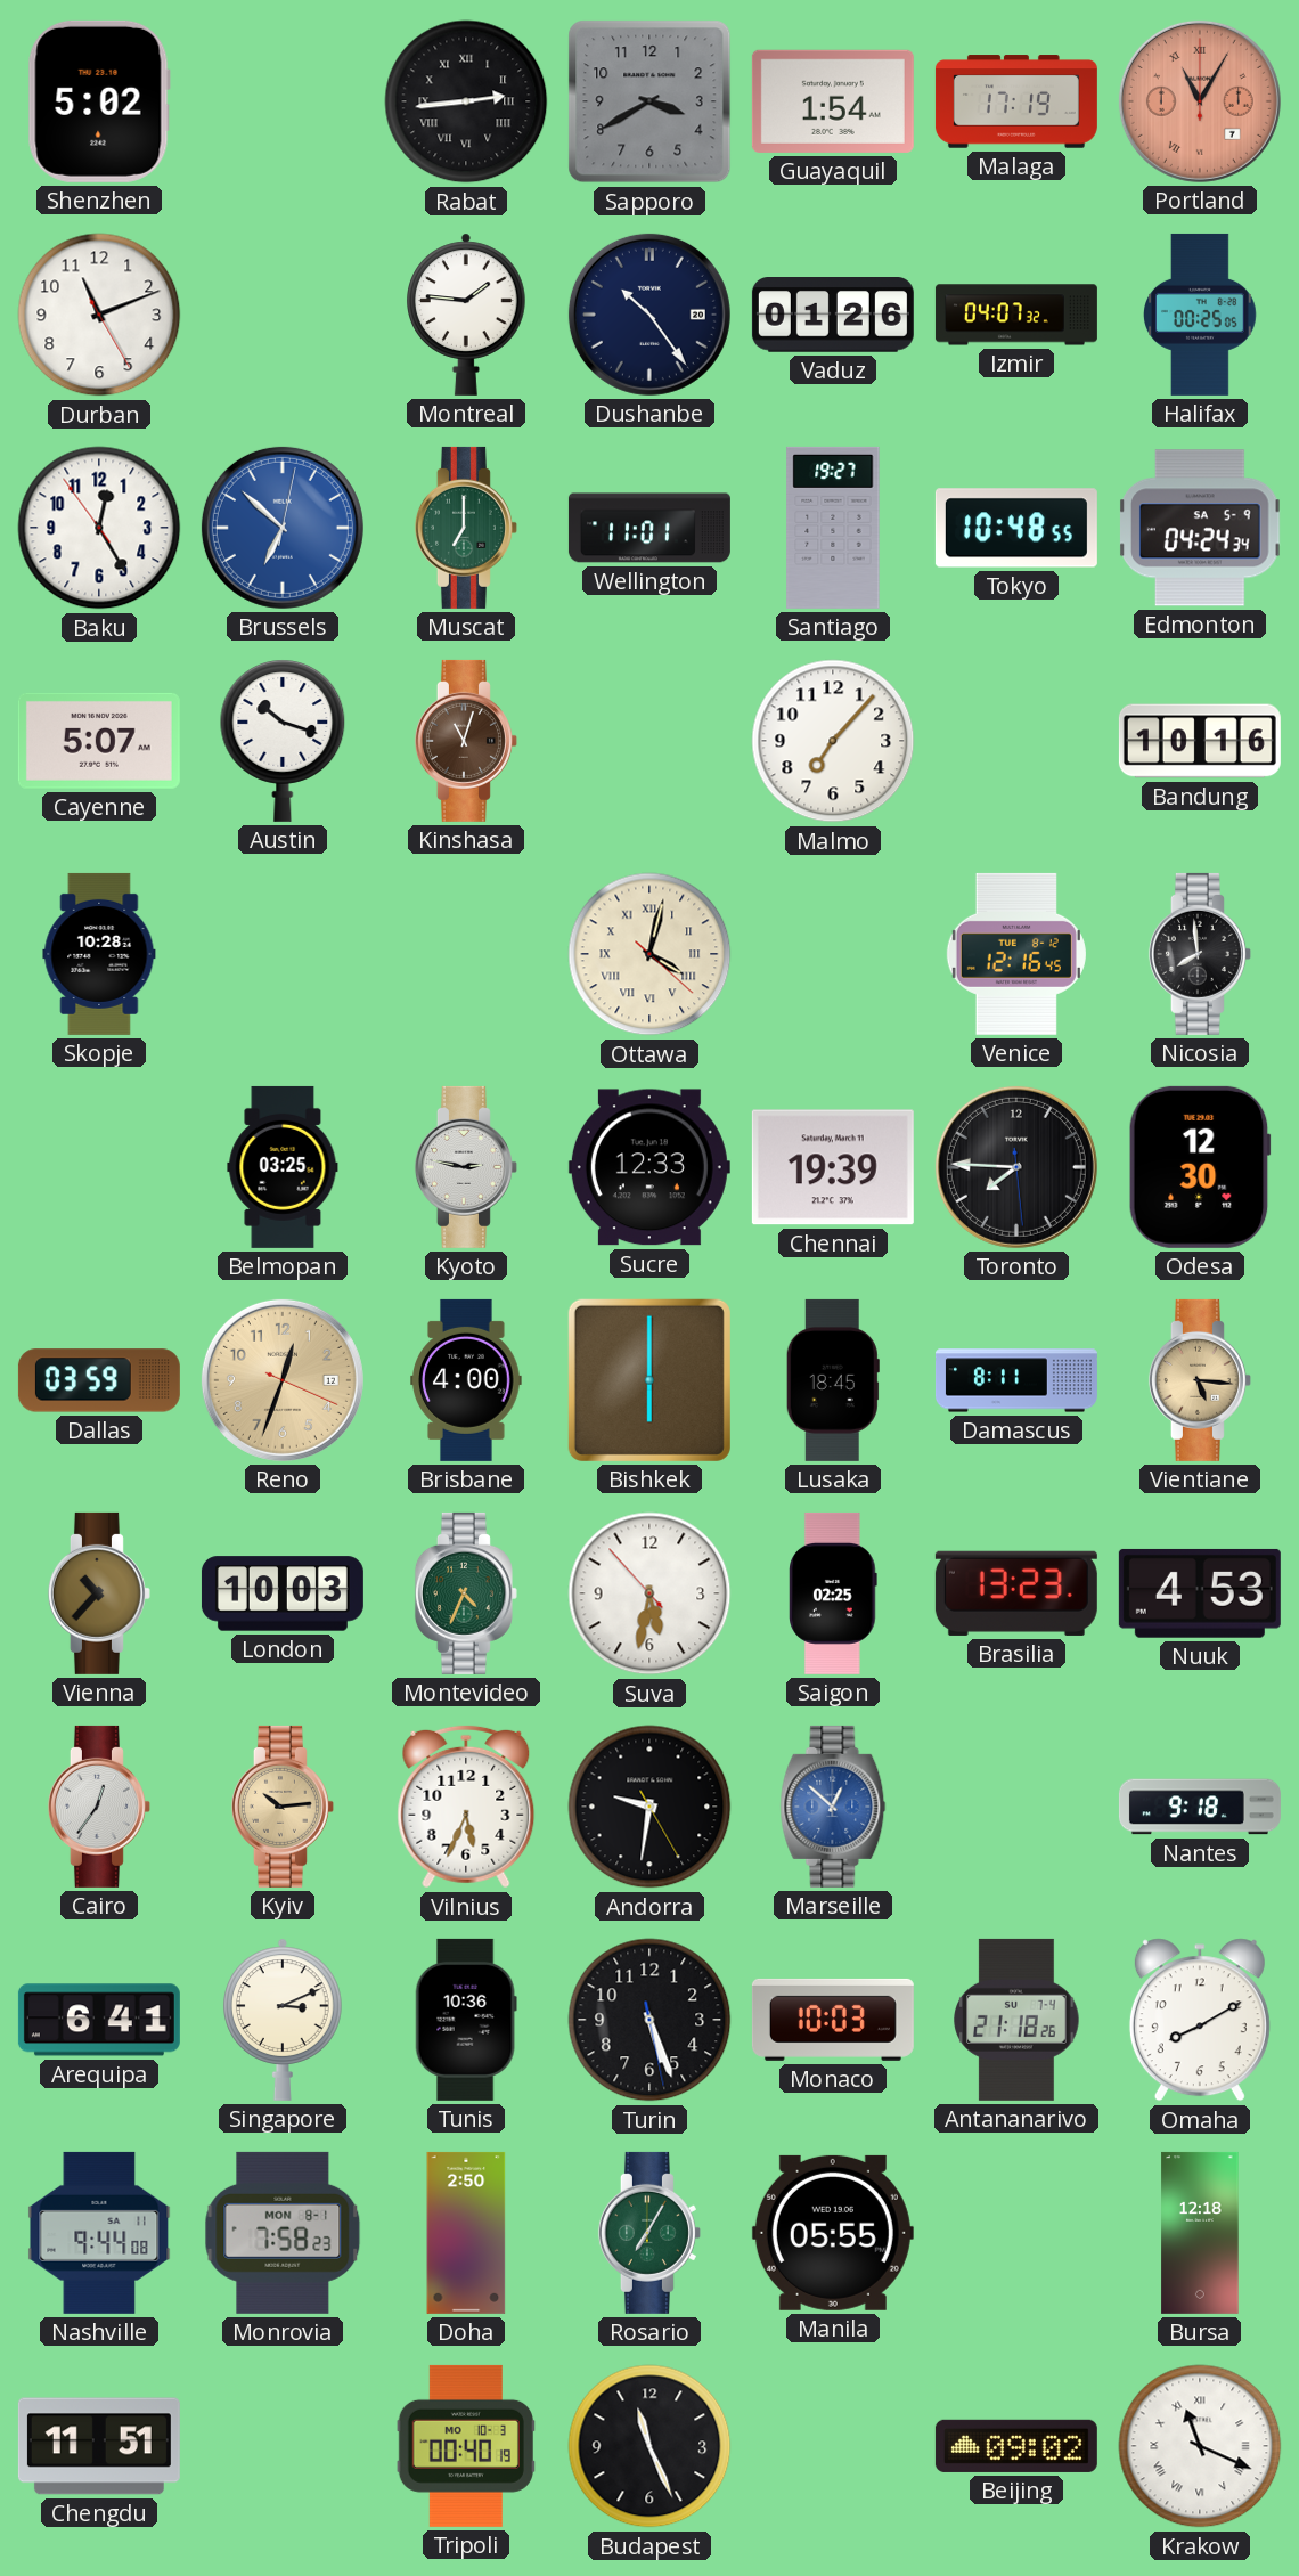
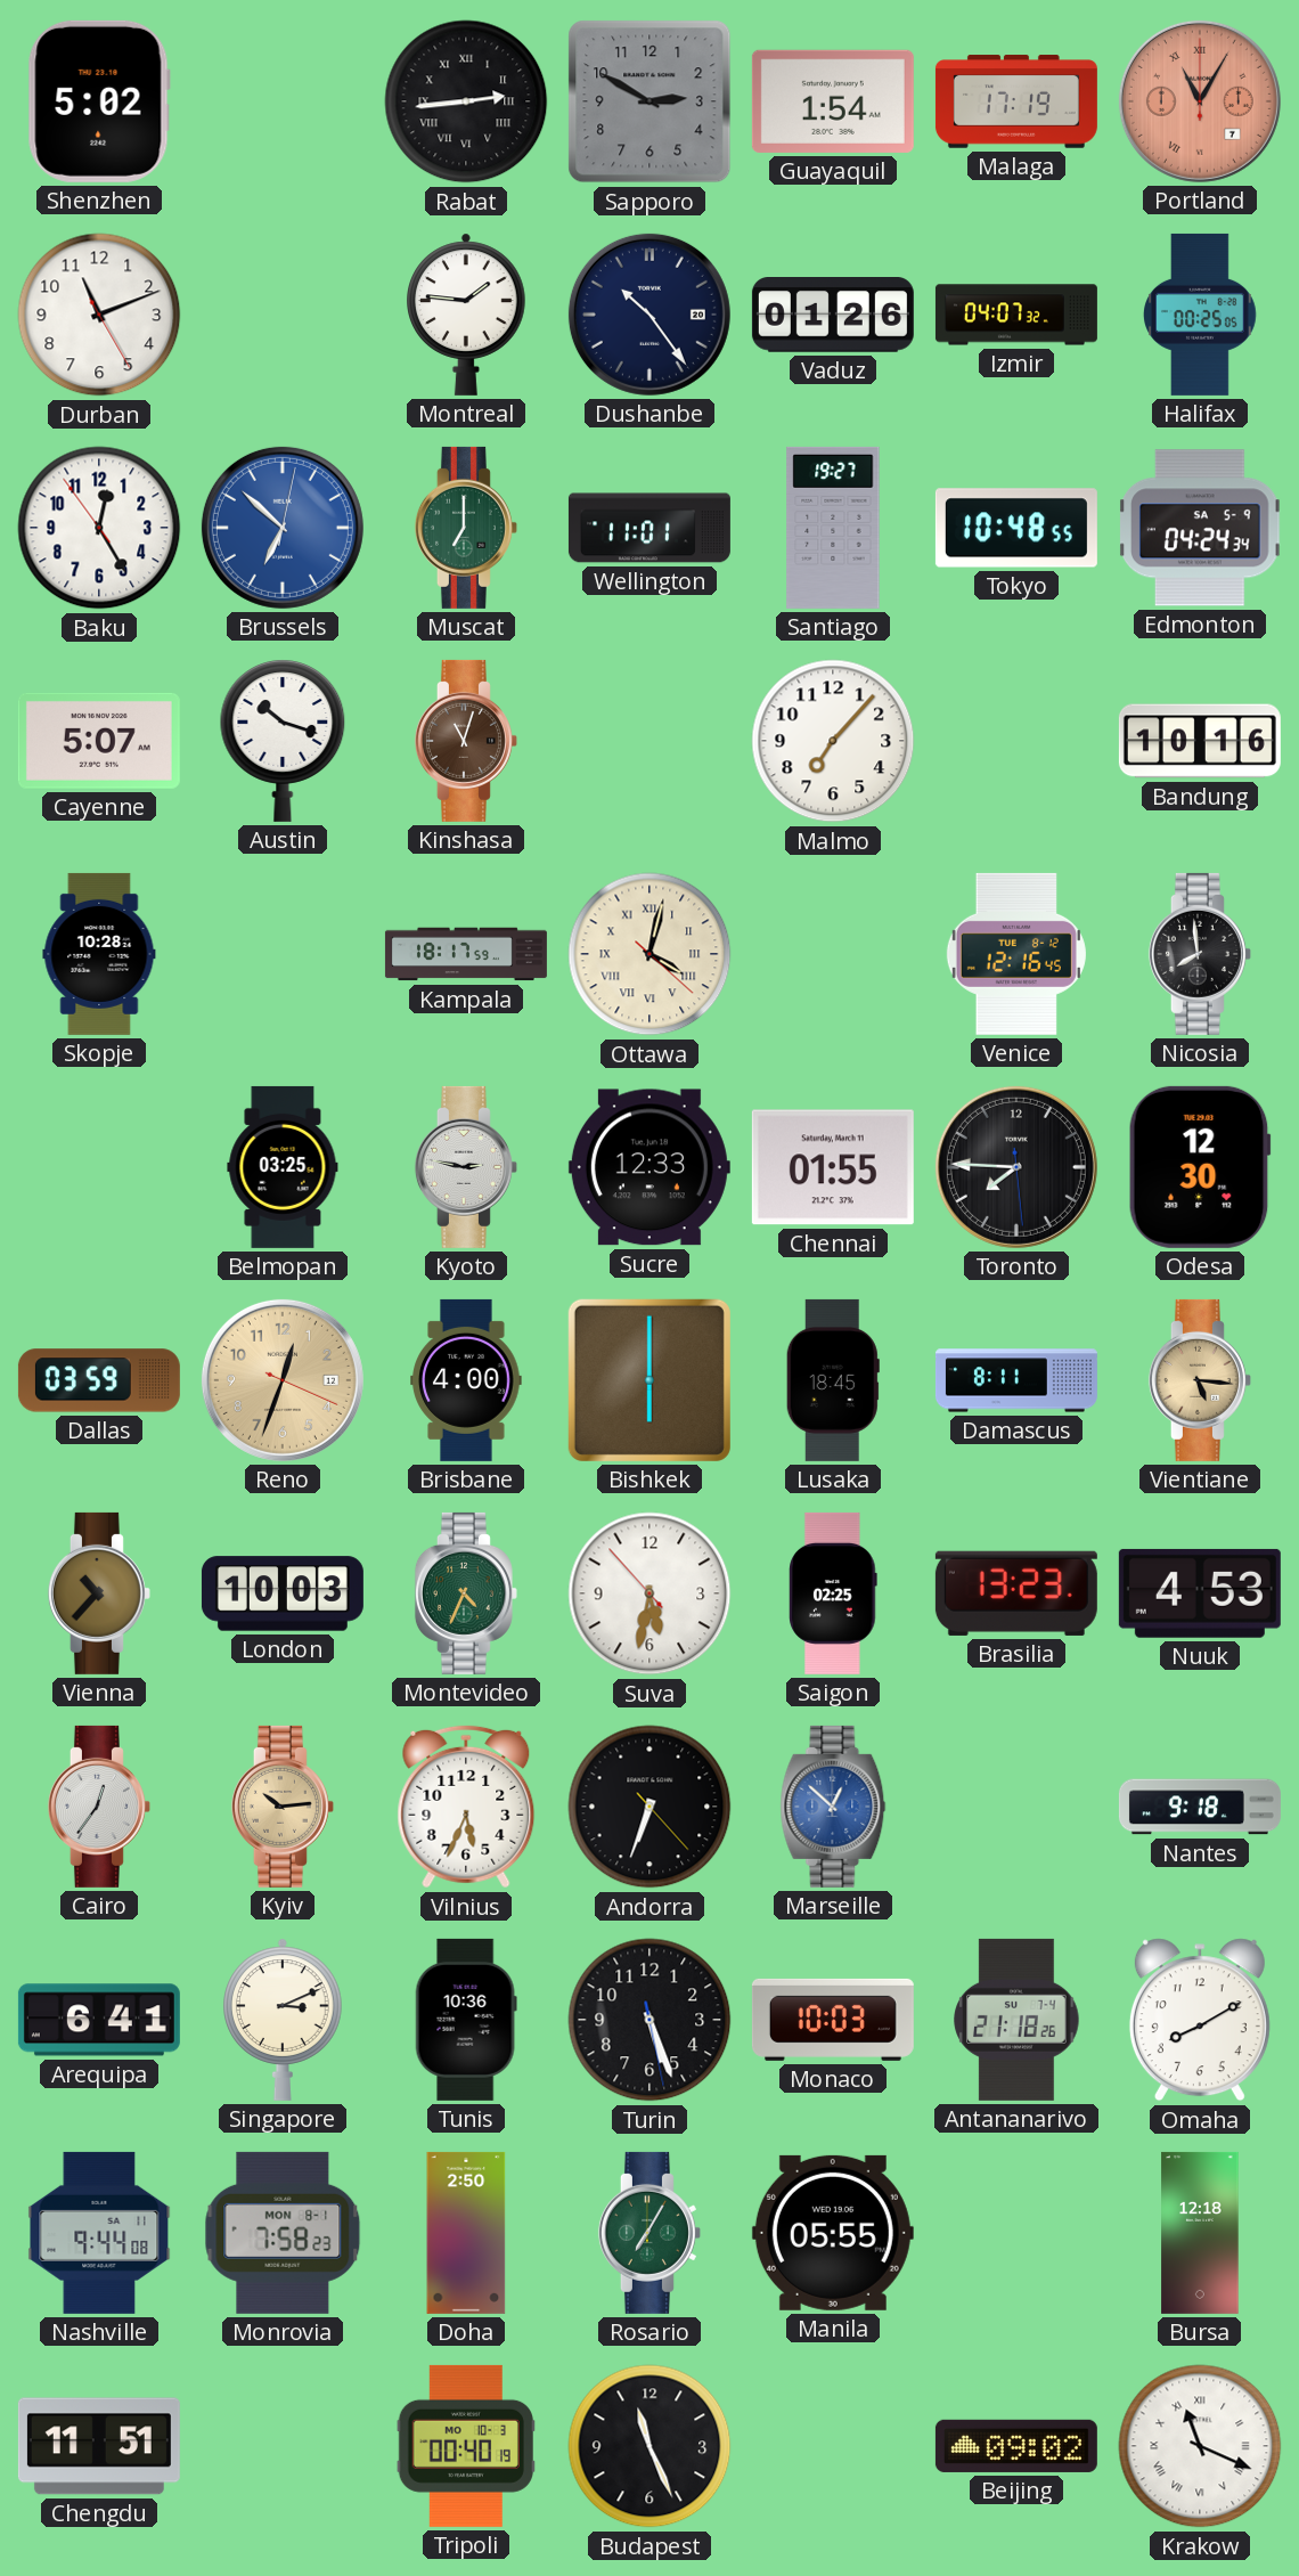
Sapporo: 3:40 -> 2:50
Kampala: none -> 18:17
Chennai: 19:39 -> 01:55
Andorra: 9:31 -> 6:33
